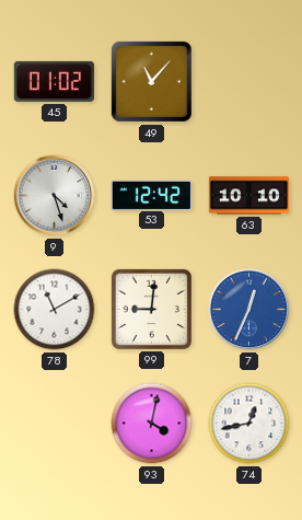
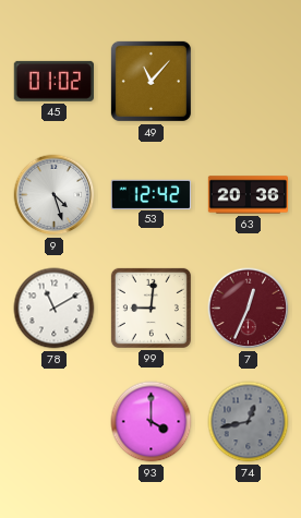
63: 10:10 -> 20:36
7 dial: blue -> burgundy
93: 4:02 -> 4:00
74 dial: white -> grey
